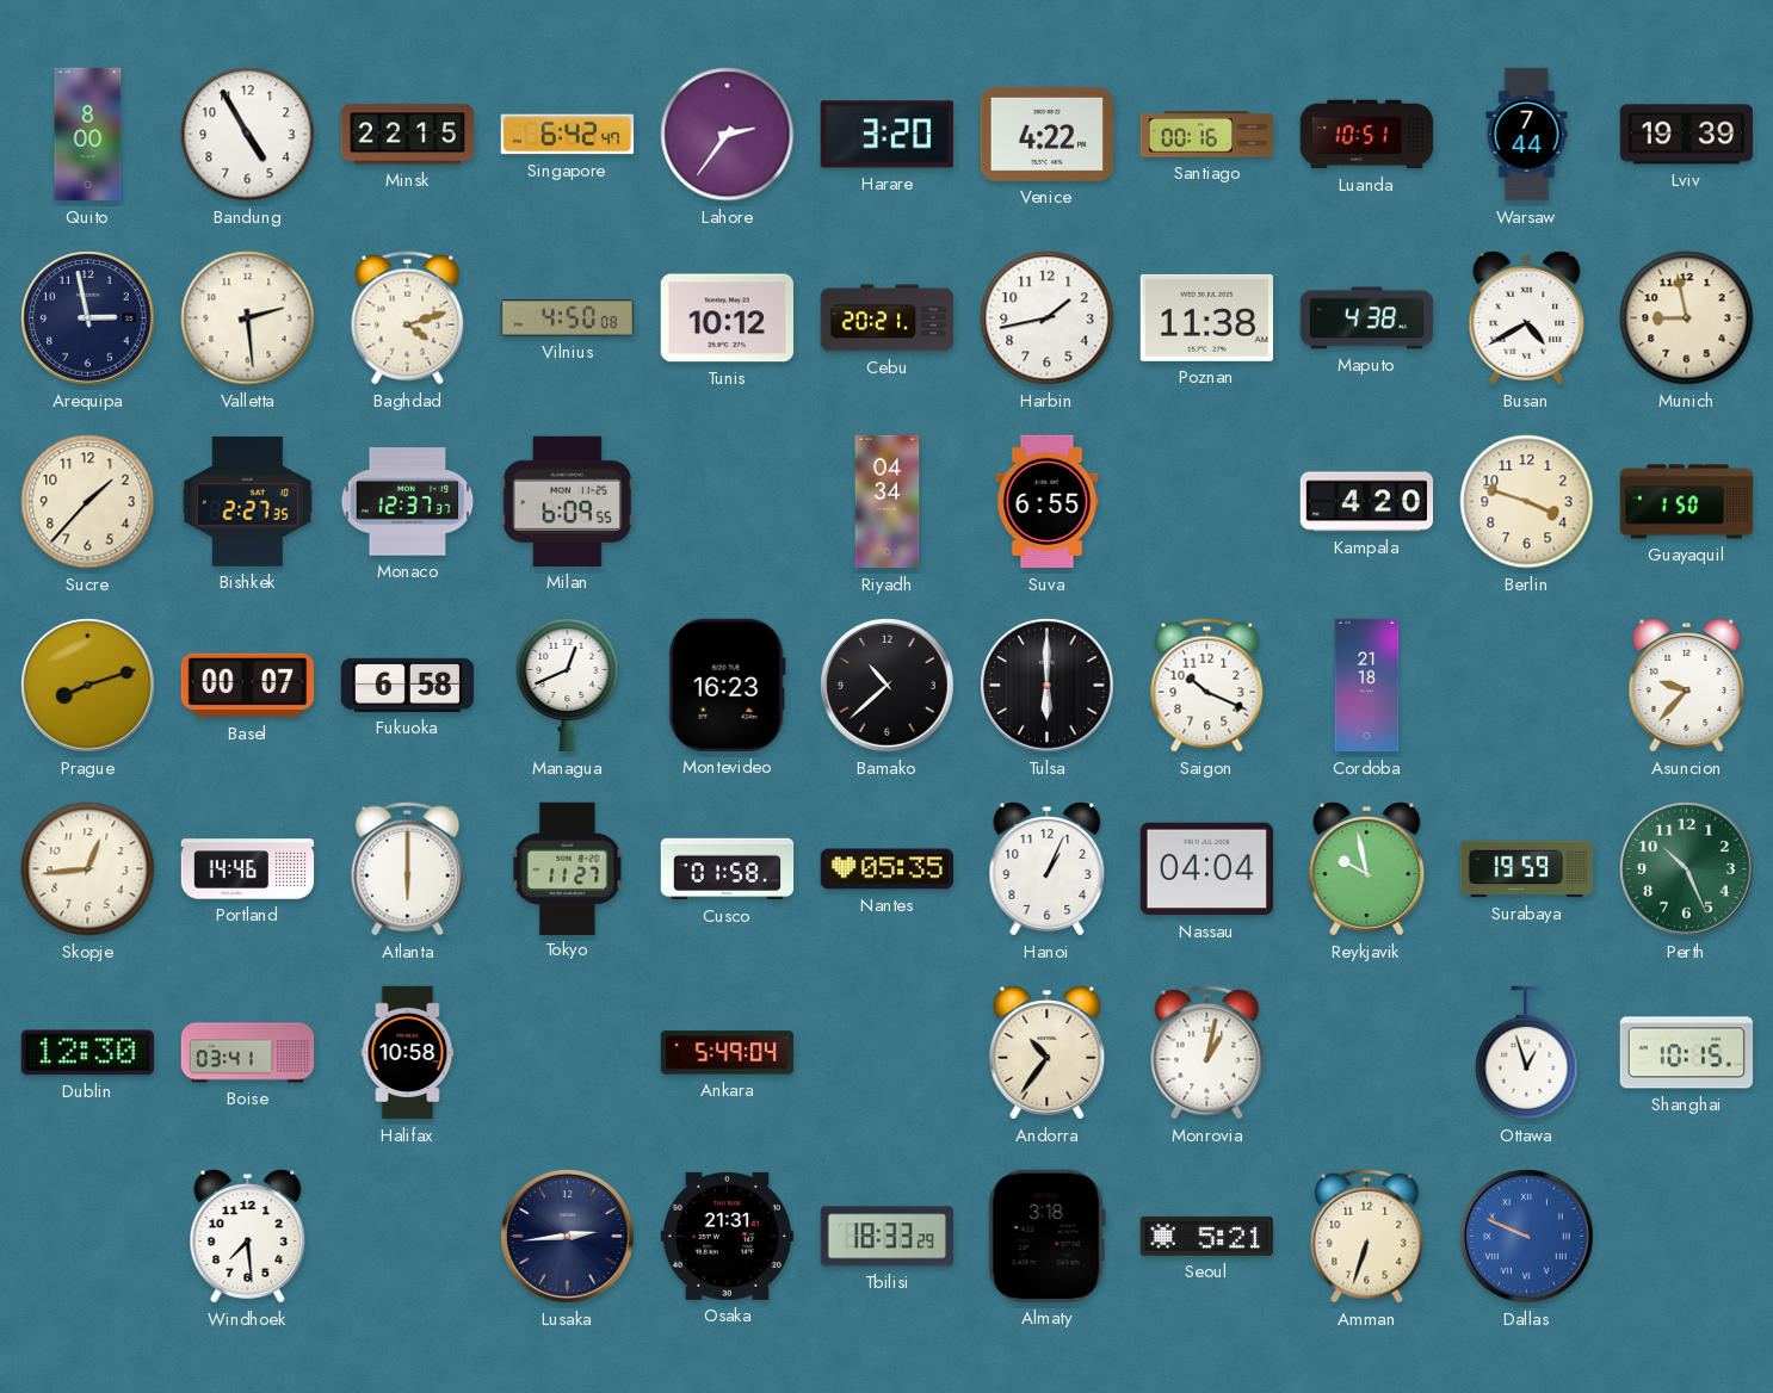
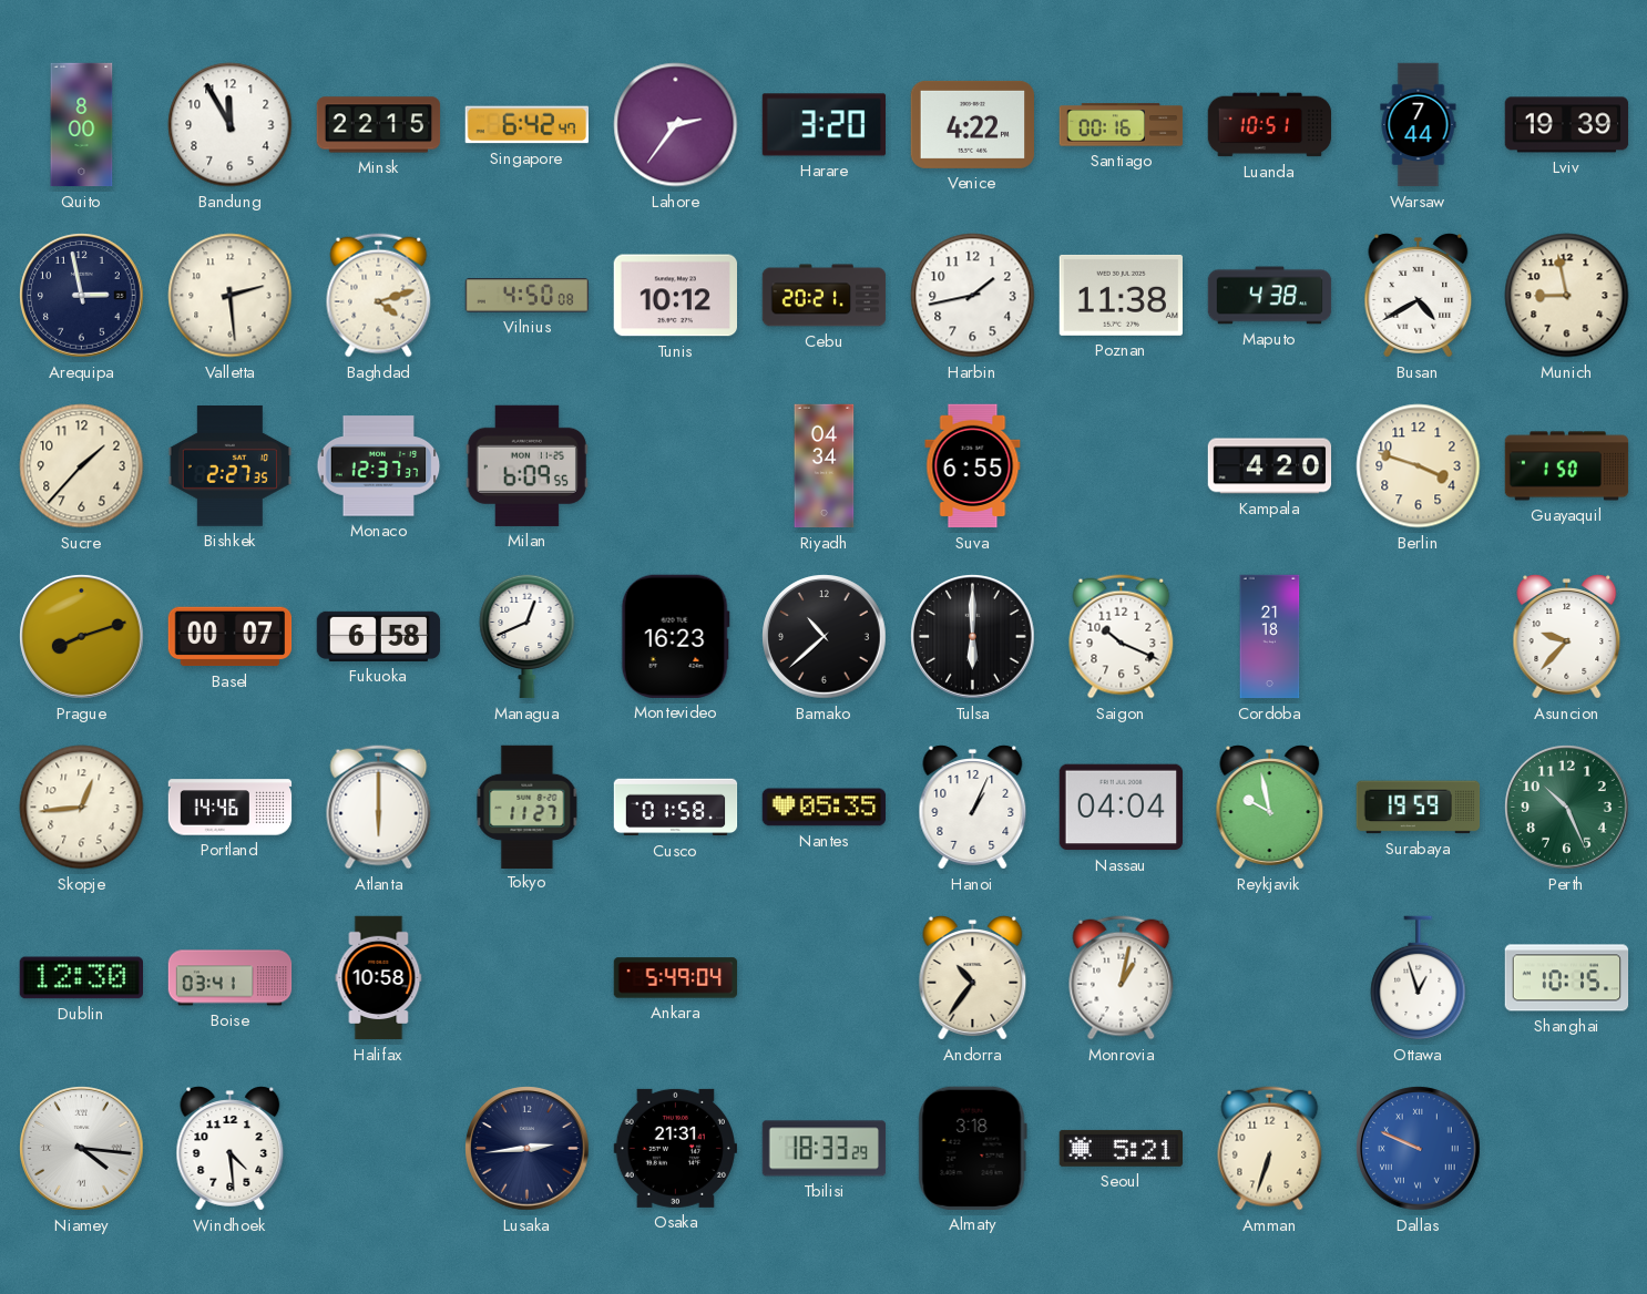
Bandung: 4:55 -> 11:55
Niamey: none -> 4:16
Windhoek: 7:29 -> 4:29
